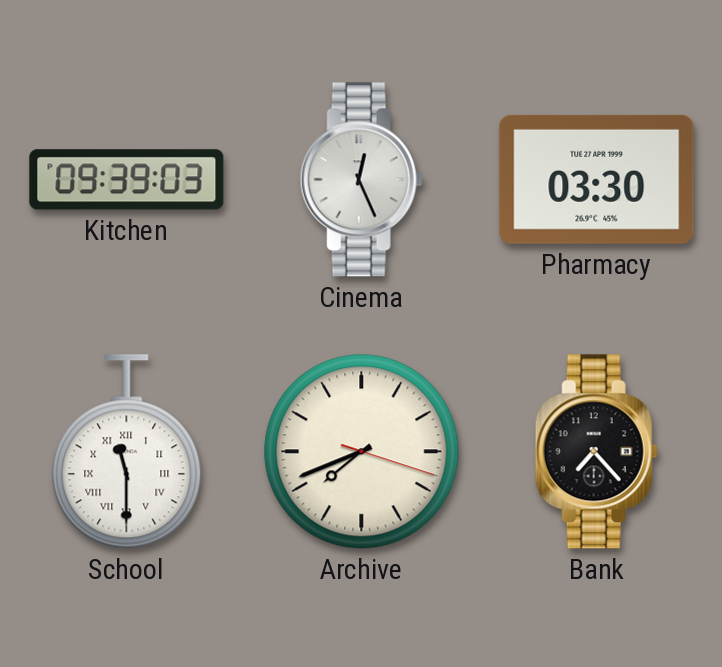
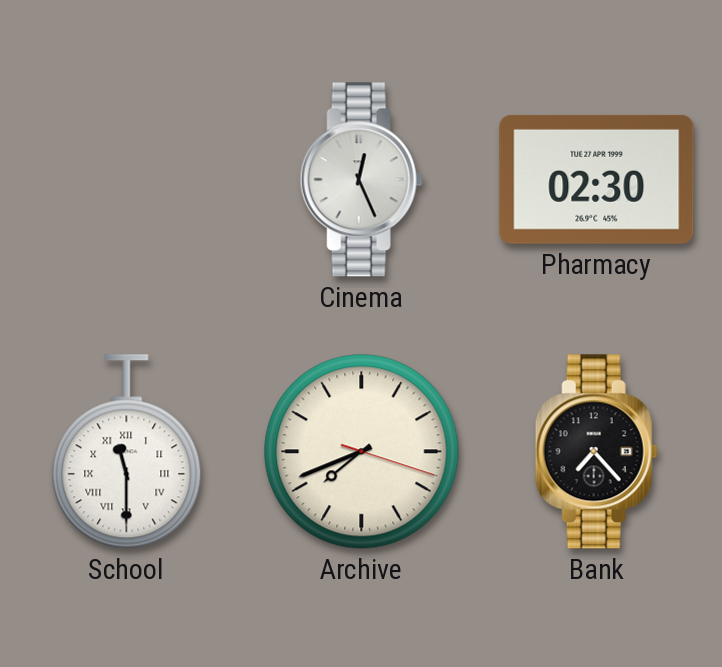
Kitchen: 09:39 -> none
Pharmacy: 03:30 -> 02:30
